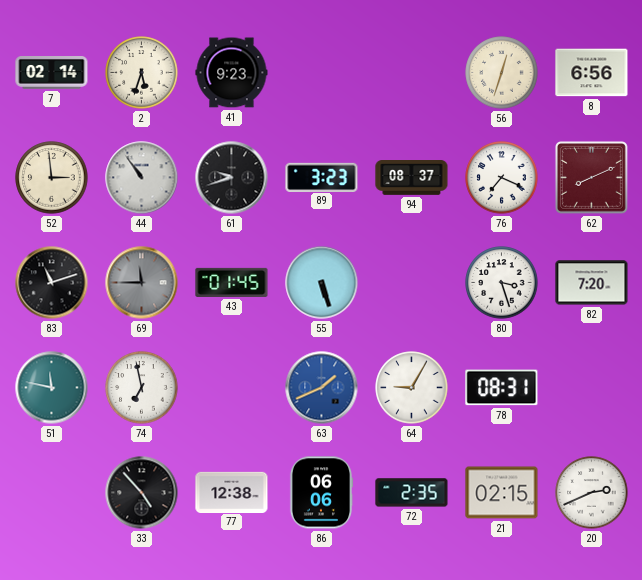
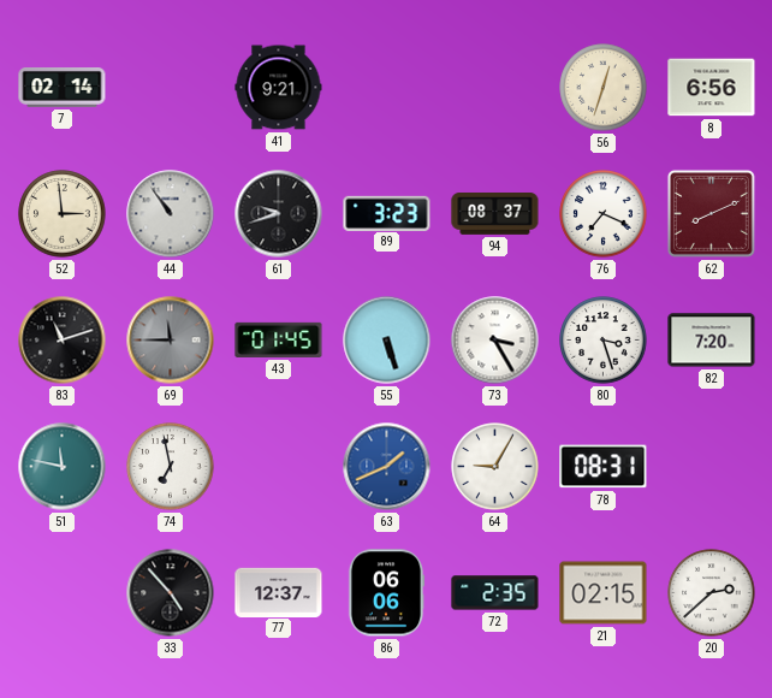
2: 5:33 -> none
41: 9:23 -> 9:21
73: none -> 3:25
77: 12:38 -> 12:37
20: 2:41 -> 2:38
